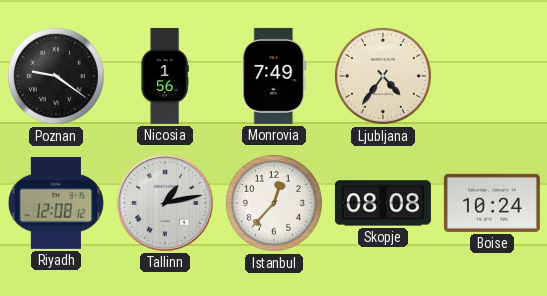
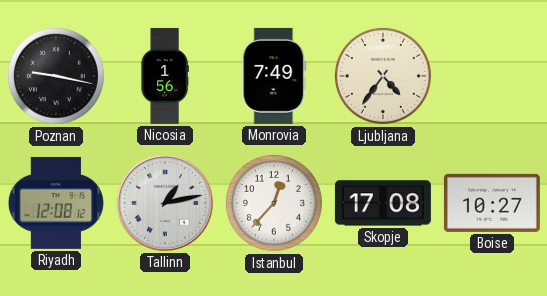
Poznan: 9:21 -> 9:17
Skopje: 08:08 -> 17:08
Boise: 10:24 -> 10:27
